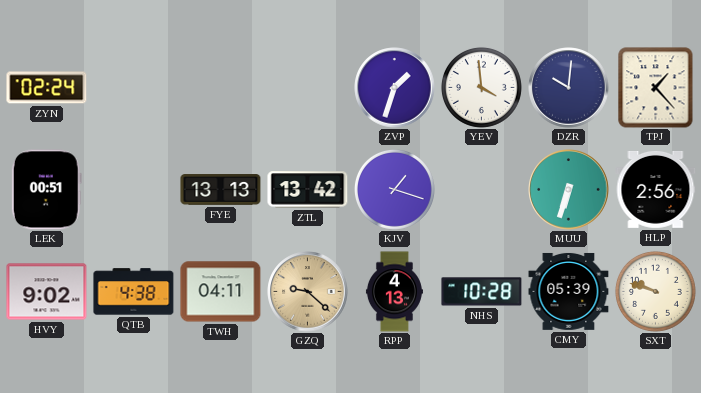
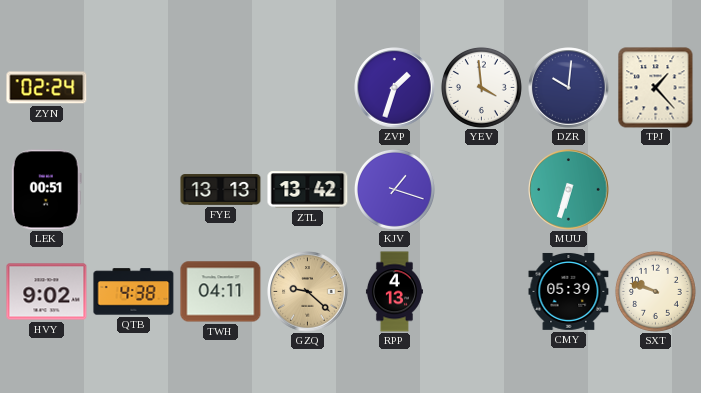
HLP: 2:56 -> none
NHS: 10:28 -> none
